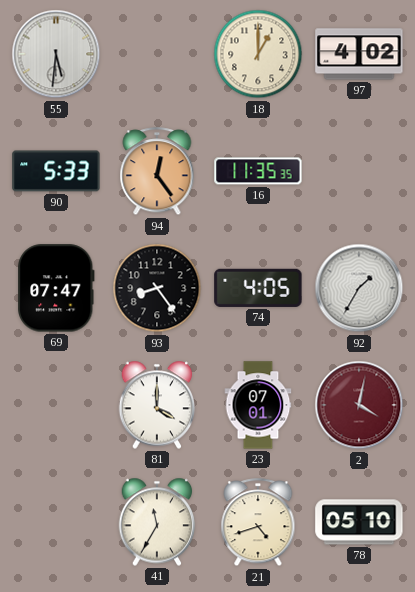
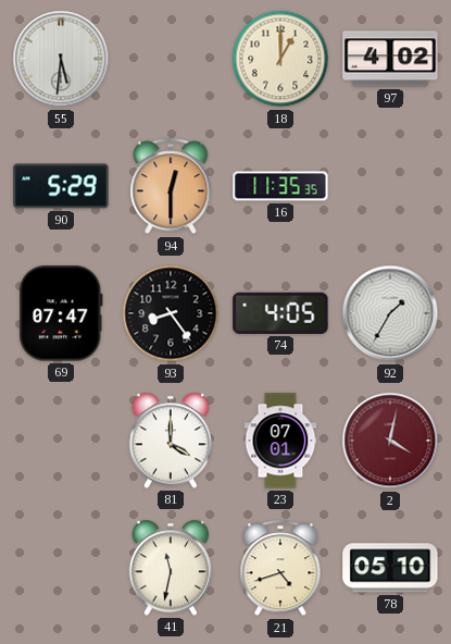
90: 5:33 -> 5:29
94: 12:24 -> 12:30
41: 11:35 -> 11:32
